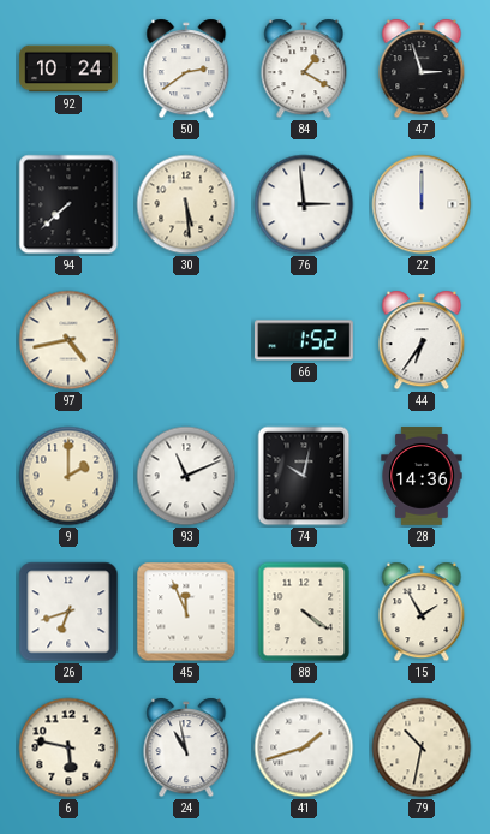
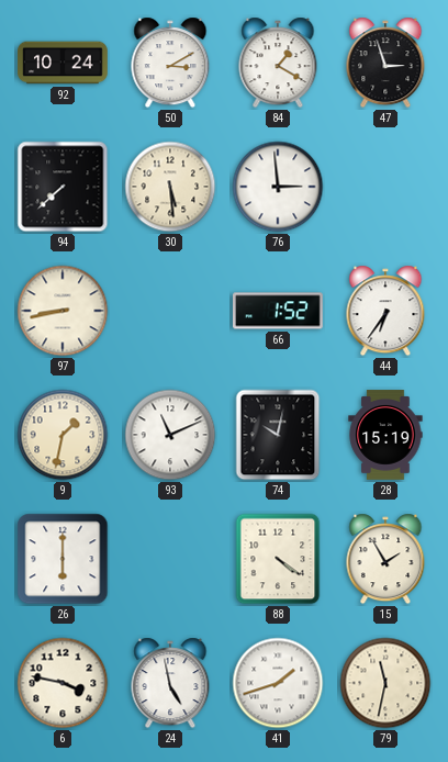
50: 2:39 -> 3:10
22: 12:00 -> none
97: 4:43 -> 8:43
9: 2:00 -> 1:32
28: 14:36 -> 15:19
26: 6:42 -> 6:00
45: 11:56 -> none
6: 5:47 -> 3:47
24: 10:58 -> 4:58
79: 10:32 -> 11:32
